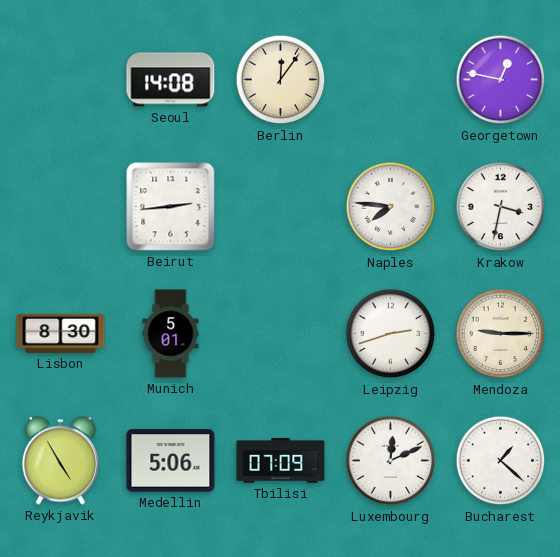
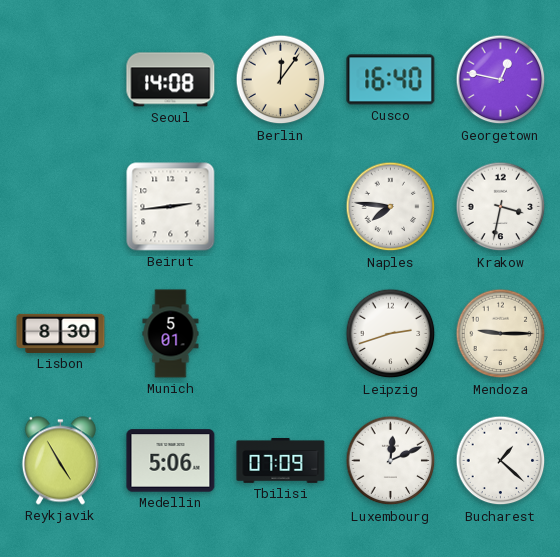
Cusco: none -> 16:40
